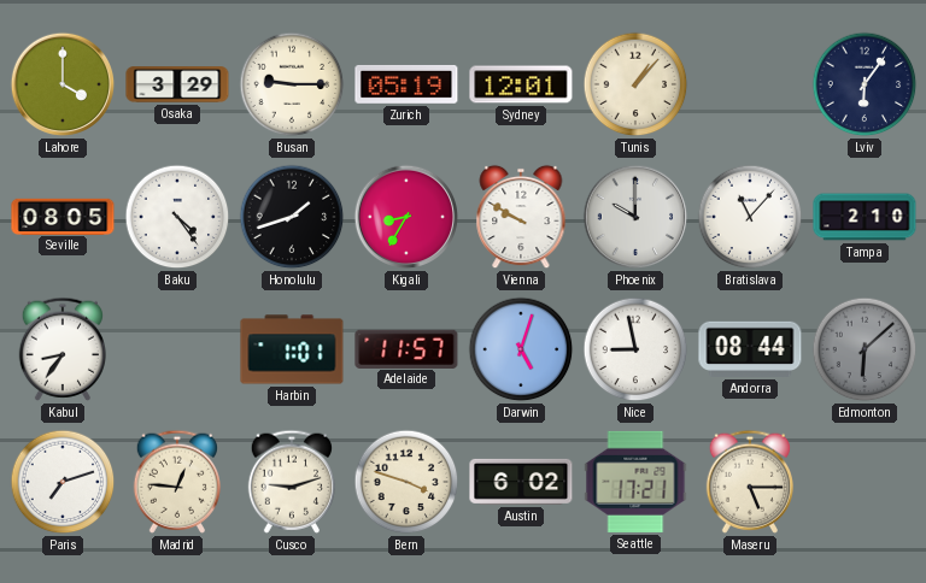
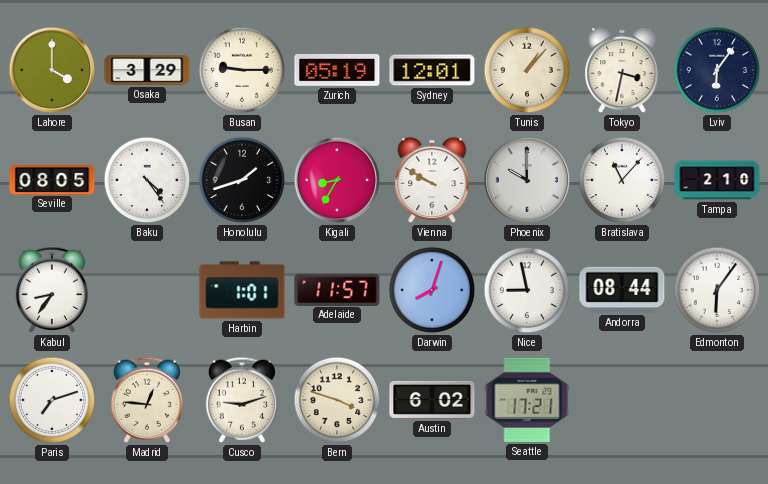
Tokyo: none -> 3:32
Darwin: 5:03 -> 8:03
Edmonton: 6:08 -> 6:06
Edmonton dial: grey -> white
Maseru: 5:15 -> none
